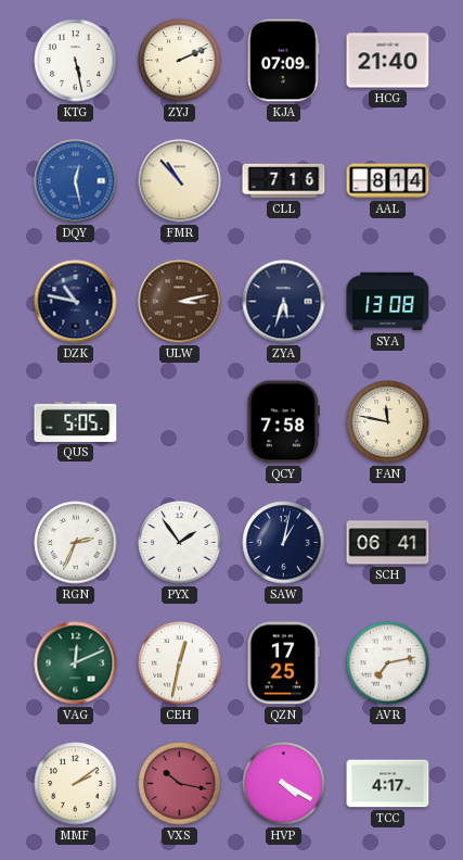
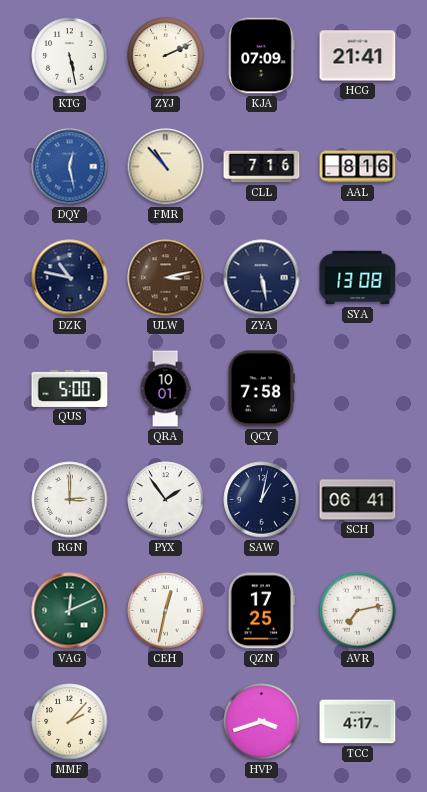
HCG: 21:40 -> 21:41
AAL: 8:14 -> 8:16
ZYA: 5:33 -> 5:28
QUS: 5:05 -> 5:00
QRA: none -> 10:01
FAN: 11:47 -> none
RGN: 2:34 -> 3:00
MMF: 2:09 -> 2:07
VXS: 10:17 -> none
HVP: 4:20 -> 3:42
